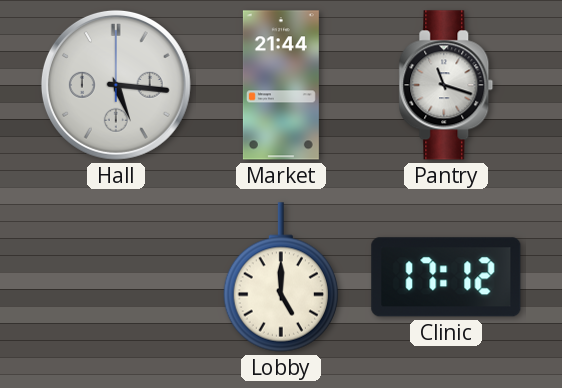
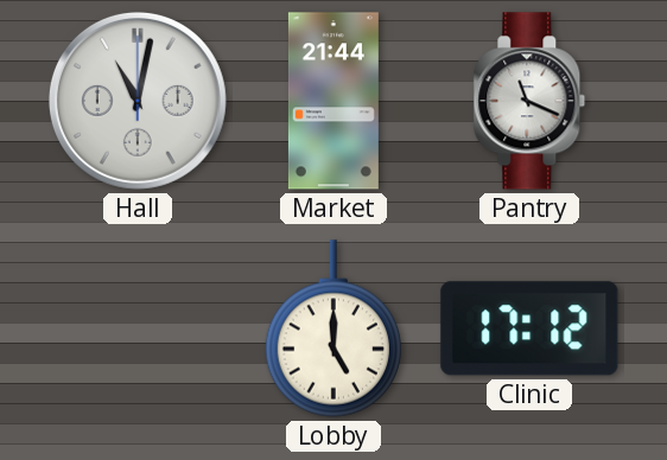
Hall: 5:16 -> 11:02
Pantry: 11:18 -> 11:19
